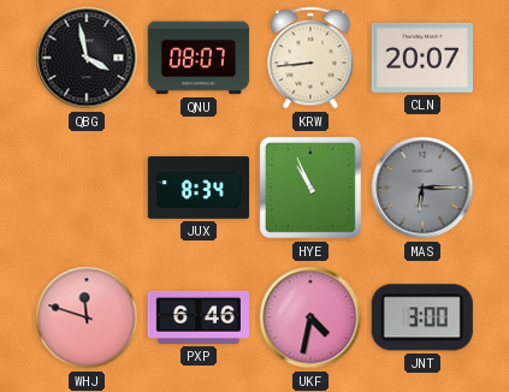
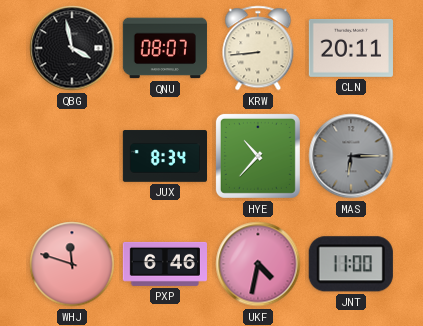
CLN: 20:07 -> 20:11
HYE: 10:56 -> 10:37
JNT: 3:00 -> 11:00
